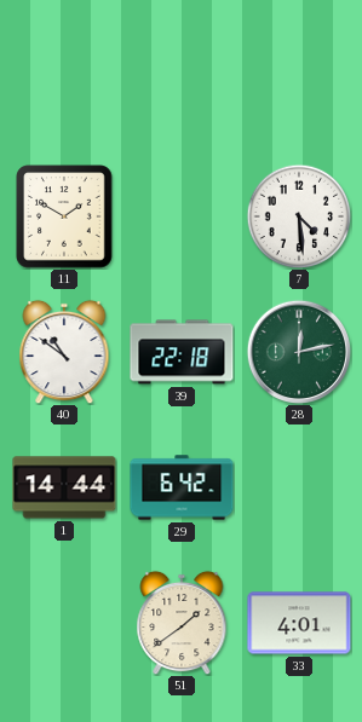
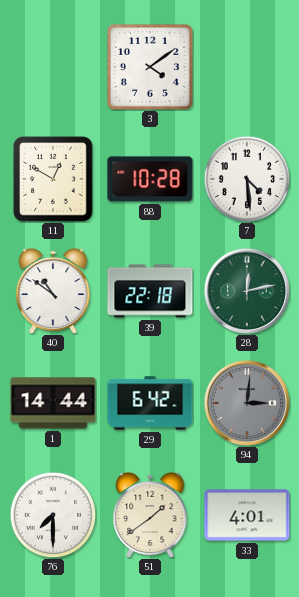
3: none -> 4:09
11: 1:50 -> 12:50
88: none -> 10:28
94: none -> 3:01
76: none -> 7:30
